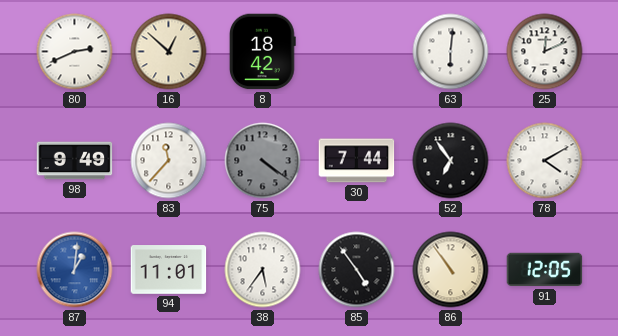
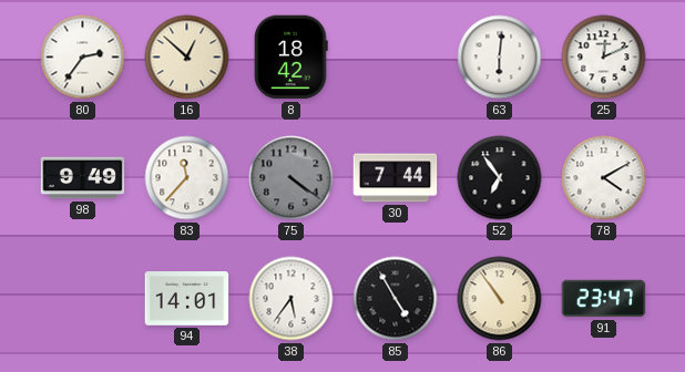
80: 2:41 -> 2:36
87: 1:01 -> none
94: 11:01 -> 14:01
85: 4:54 -> 4:55
91: 12:05 -> 23:47
